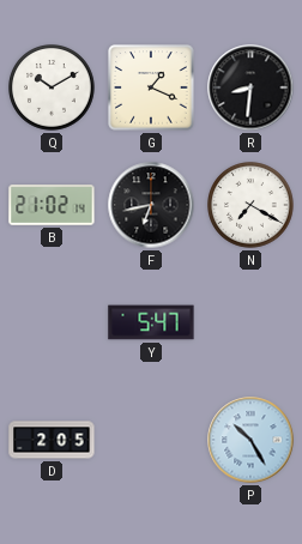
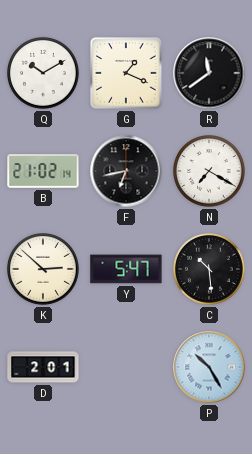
R: 8:31 -> 11:39
K: none -> 2:52
C: none -> 10:29
D: 2:05 -> 2:01
